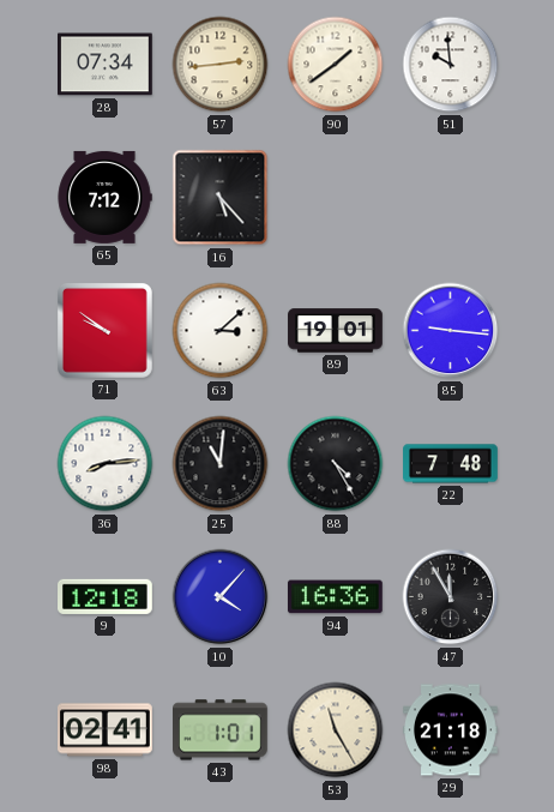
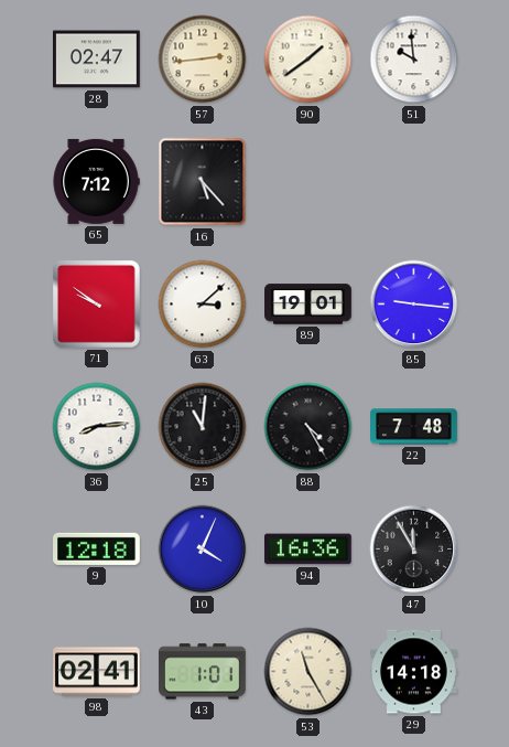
28: 07:34 -> 02:47
10: 4:07 -> 4:04
29: 21:18 -> 14:18
